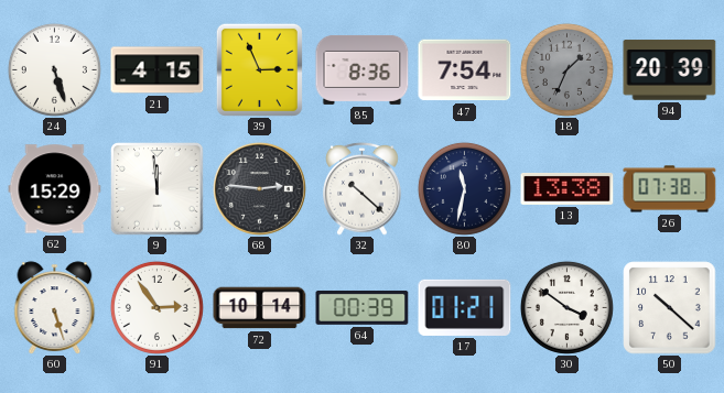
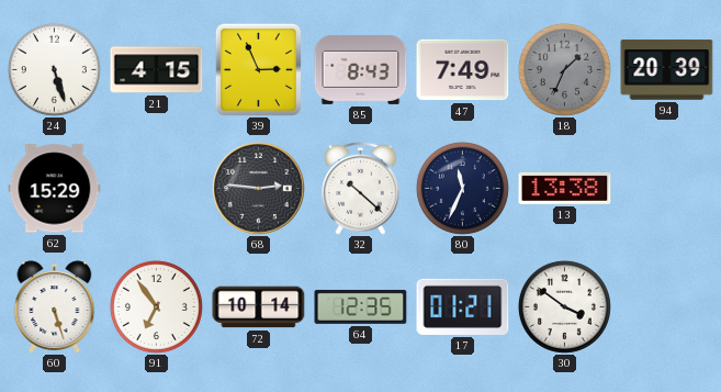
85: 8:36 -> 8:43
47: 7:54 -> 7:49
9: 11:59 -> none
80: 11:32 -> 11:34
26: 07:38 -> none
91: 2:54 -> 6:54
64: 00:39 -> 12:35
50: 10:22 -> none
